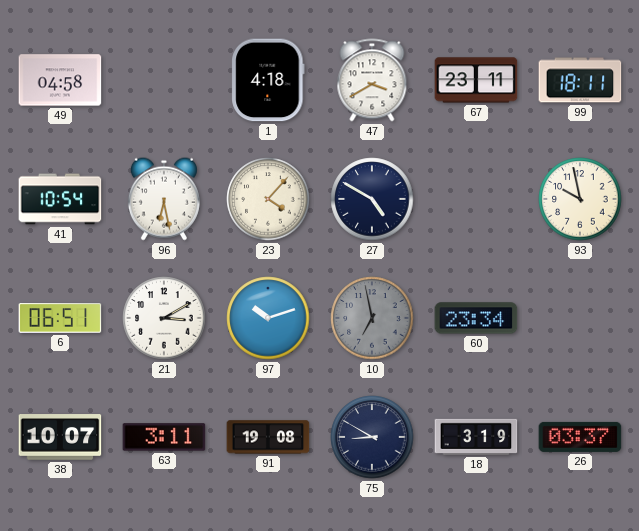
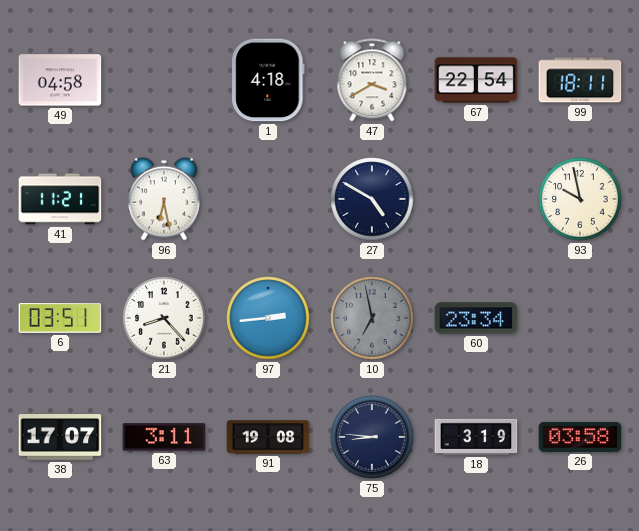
67: 23:11 -> 22:54
41: 10:54 -> 11:21
23: 4:07 -> none
6: 06:51 -> 03:51
21: 3:10 -> 8:23
97: 10:12 -> 2:44
38: 10:07 -> 17:07
75: 8:50 -> 8:46
26: 03:37 -> 03:58
